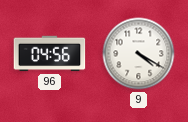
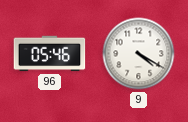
96: 04:56 -> 05:46
